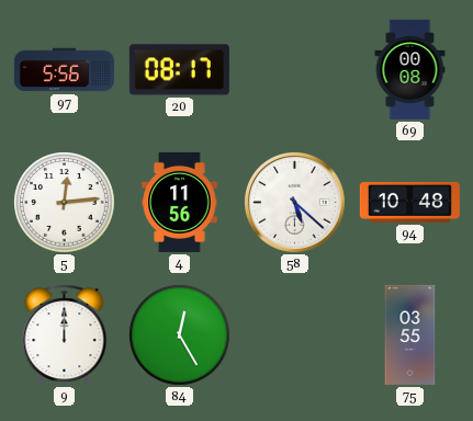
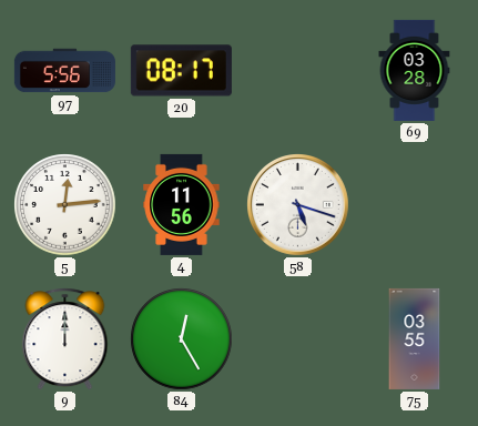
69: 00:08 -> 03:28
58: 5:22 -> 5:18
94: 10:48 -> none
